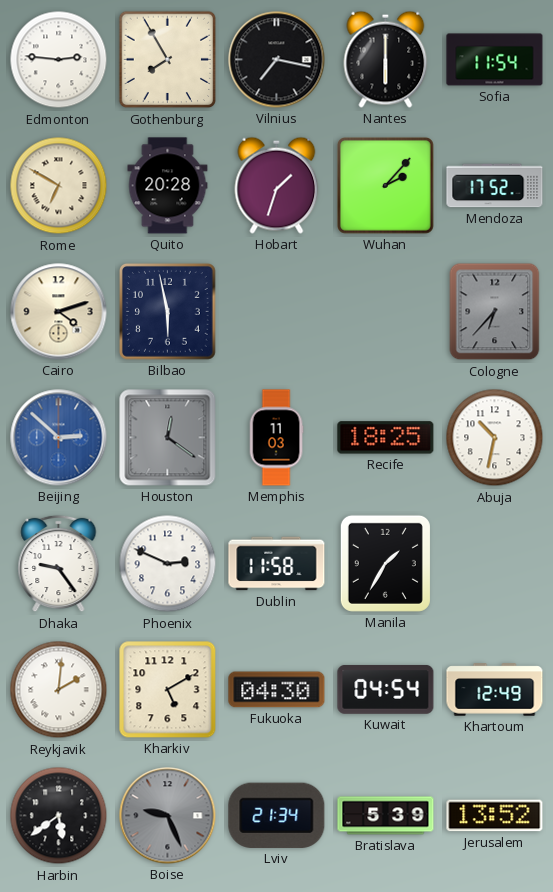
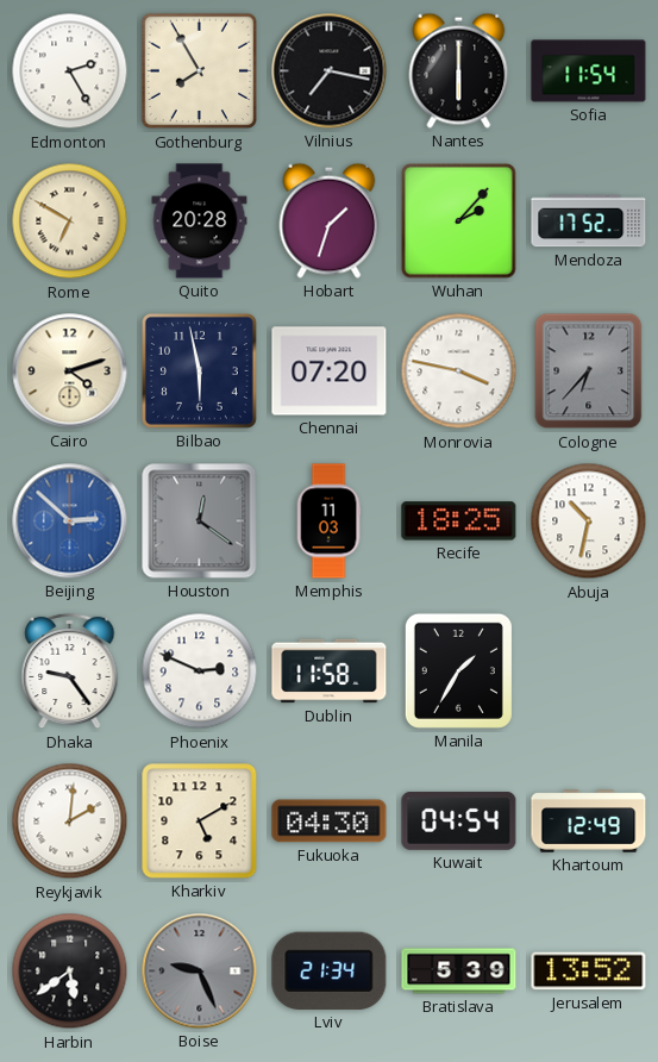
Edmonton: 2:46 -> 2:25
Chennai: none -> 07:20
Monrovia: none -> 3:47
